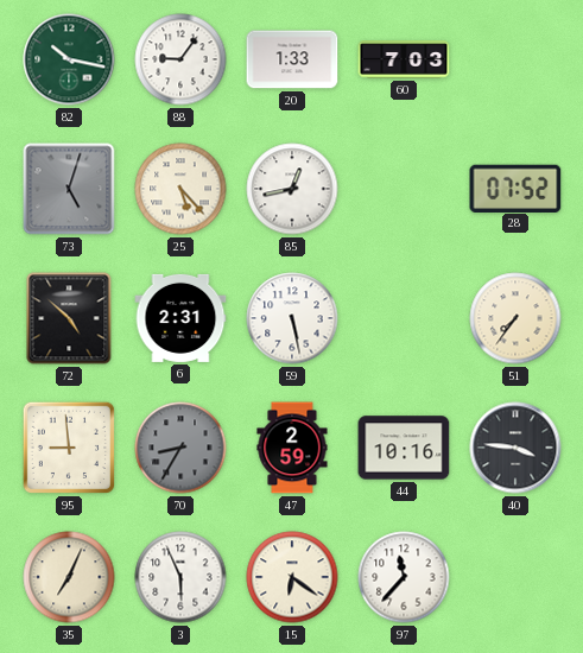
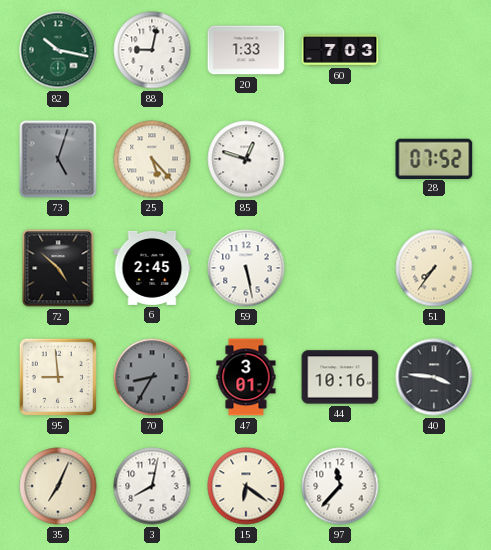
88: 9:06 -> 9:02
85: 12:43 -> 12:48
6: 2:31 -> 2:45
47: 2:59 -> 3:01
3: 5:56 -> 8:02
